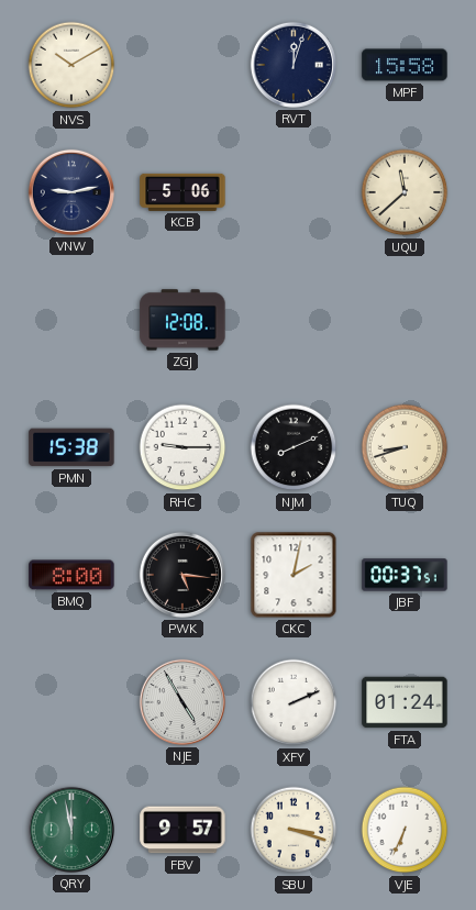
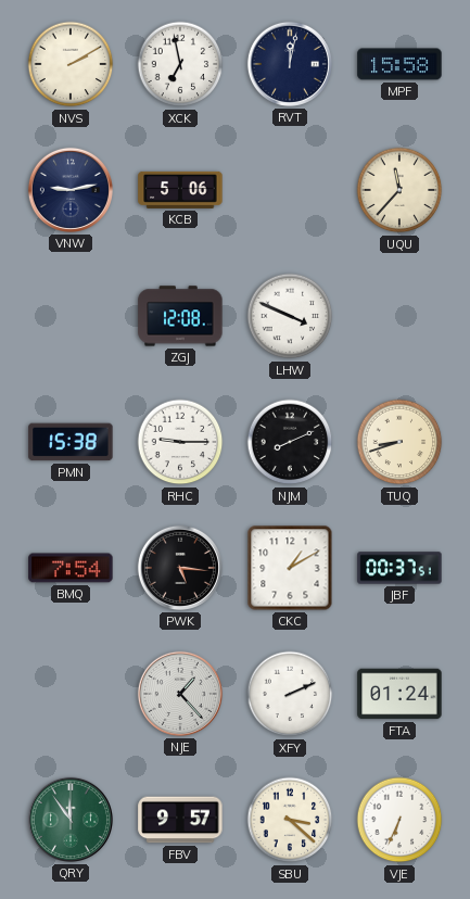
NVS: 10:10 -> 2:10
XCK: none -> 6:58
RVT: 12:03 -> 12:02
UQU: 11:38 -> 11:37
LHW: none -> 3:49
BMQ: 8:00 -> 7:54
CKC: 2:02 -> 1:10
NJE: 4:55 -> 1:23
QRY: 11:58 -> 11:54
SBU: 3:18 -> 3:22
